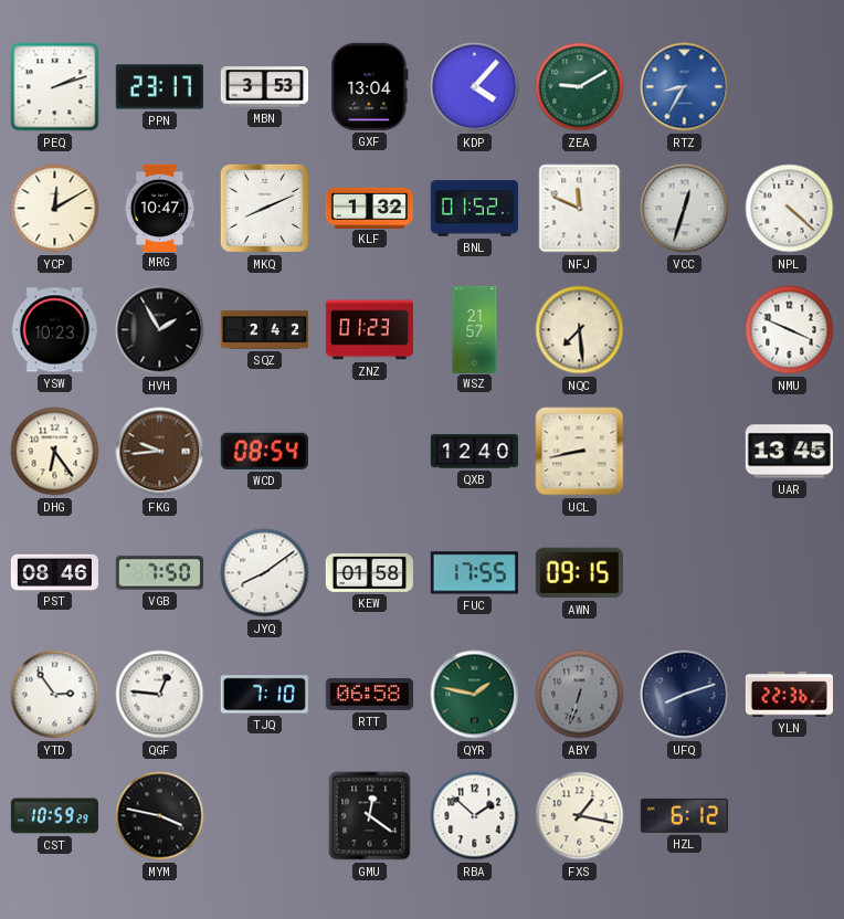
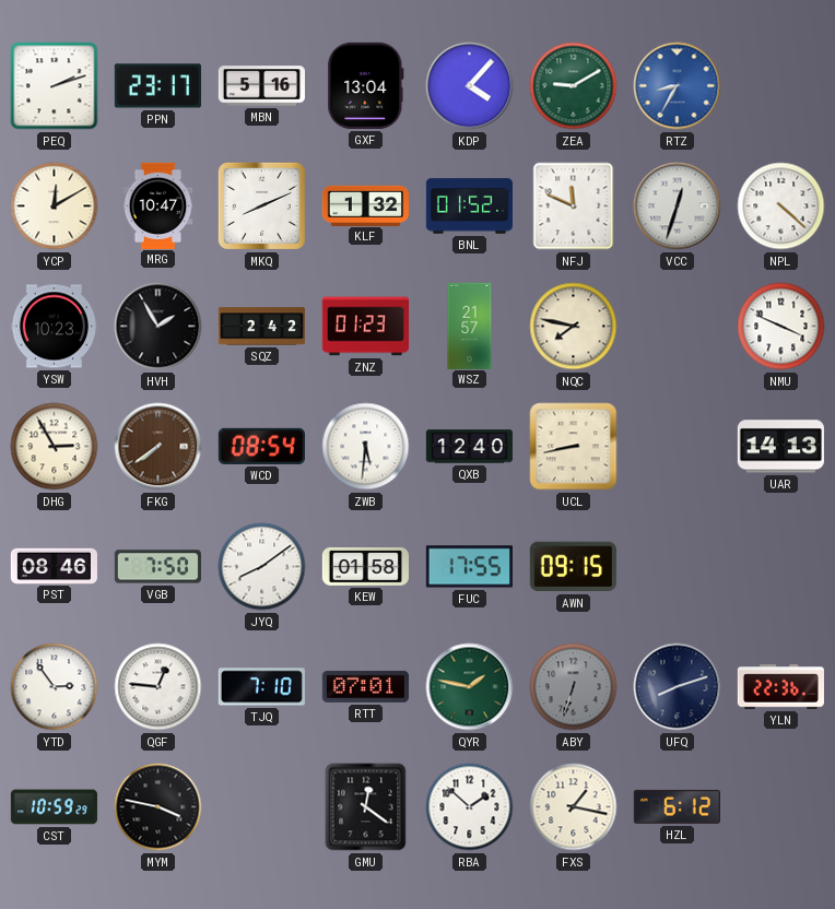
MBN: 3:53 -> 5:16
NQC: 7:29 -> 7:47
DHG: 6:24 -> 2:55
FKG: 9:44 -> 7:39
ZWB: none -> 5:31
UAR: 13:45 -> 14:13
RTT: 06:58 -> 07:01
